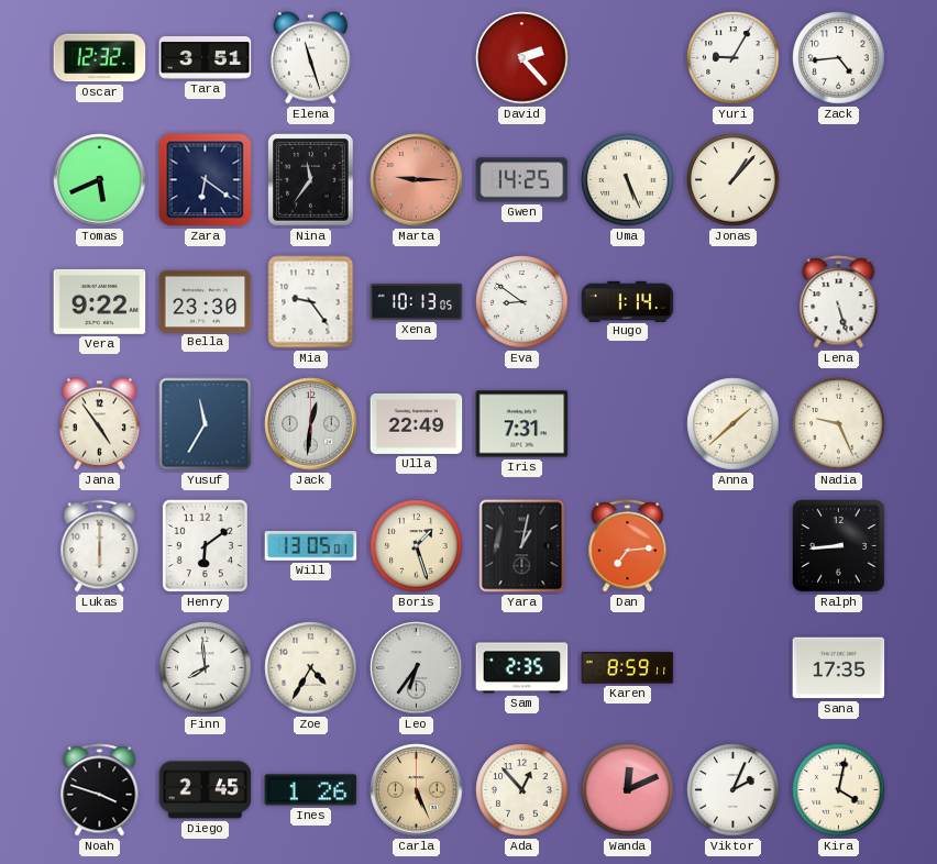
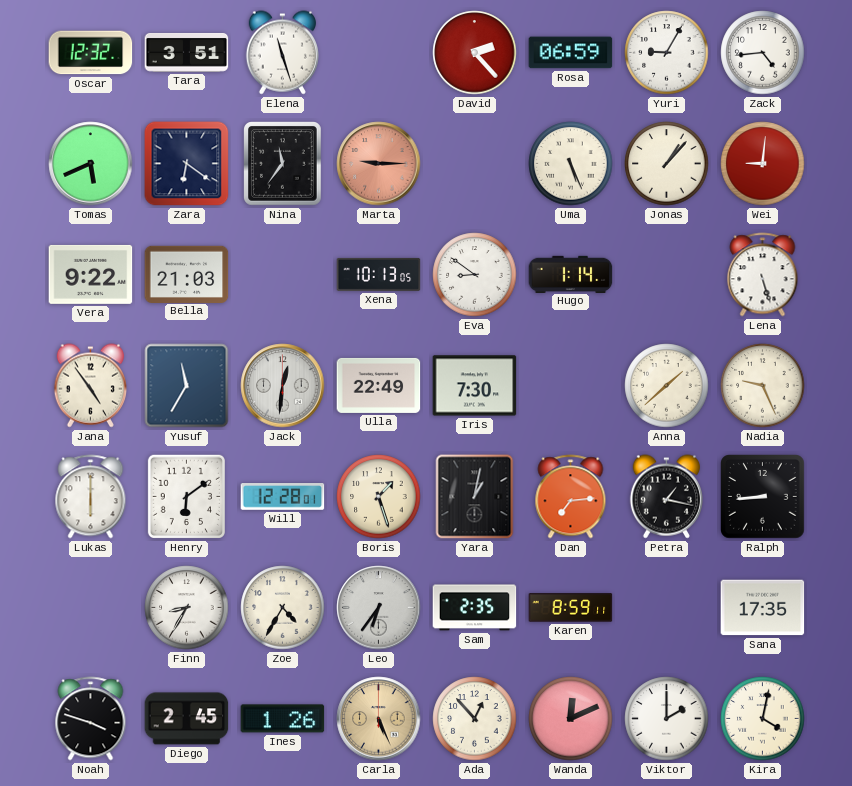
Rosa: none -> 06:59
Gwen: 14:25 -> none
Wei: none -> 9:01
Bella: 23:30 -> 21:03
Mia: 9:24 -> none
Iris: 7:31 -> 7:30
Will: 13:05 -> 12:28
Petra: none -> 1:17
Finn: 7:59 -> 8:35
Viktor: 2:04 -> 2:00
